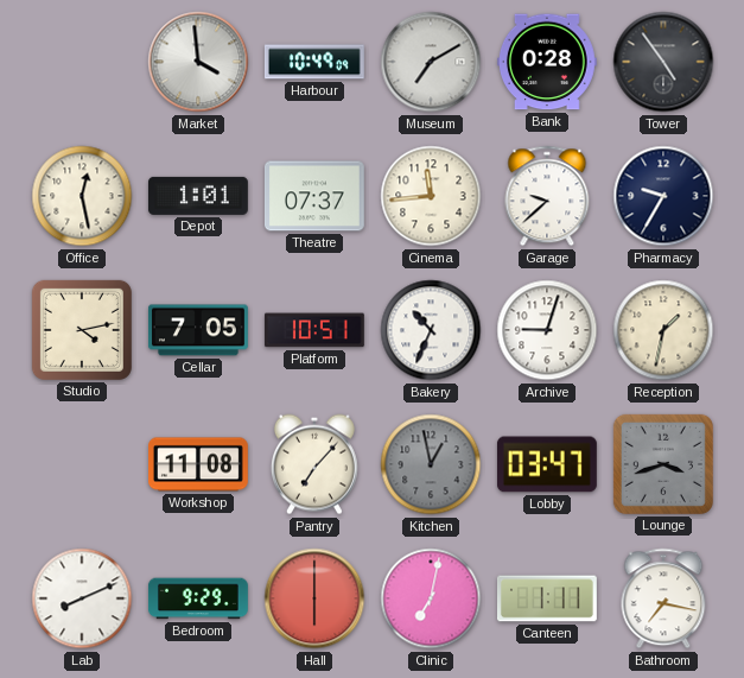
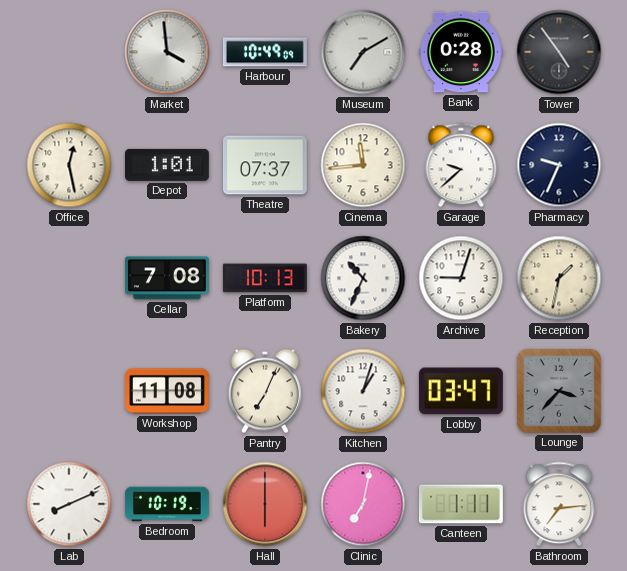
Pharmacy: 9:35 -> 9:34
Studio: 4:13 -> none
Cellar: 7:05 -> 7:08
Platform: 10:51 -> 10:13
Pantry: 7:07 -> 7:04
Kitchen: 12:58 -> 1:03
Kitchen dial: grey -> white
Lounge: 3:42 -> 3:37
Bedroom: 9:29 -> 10:19
Bathroom: 7:17 -> 7:14
